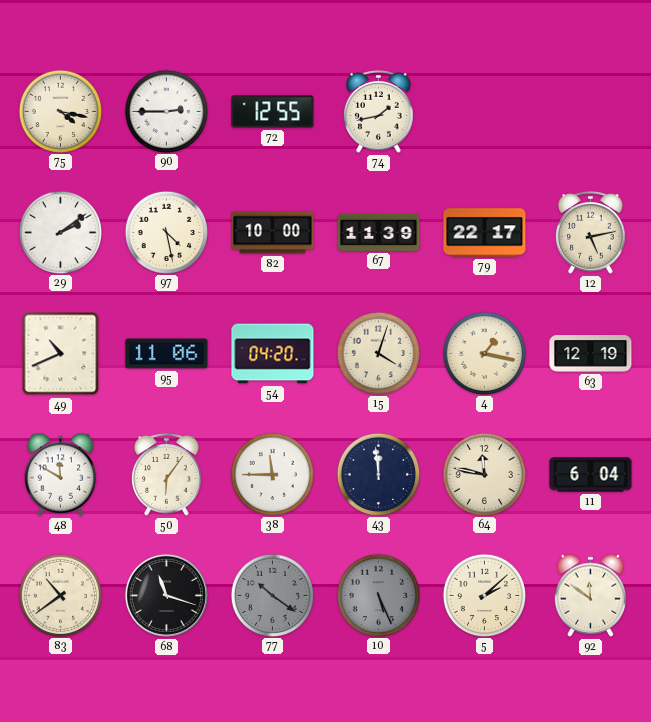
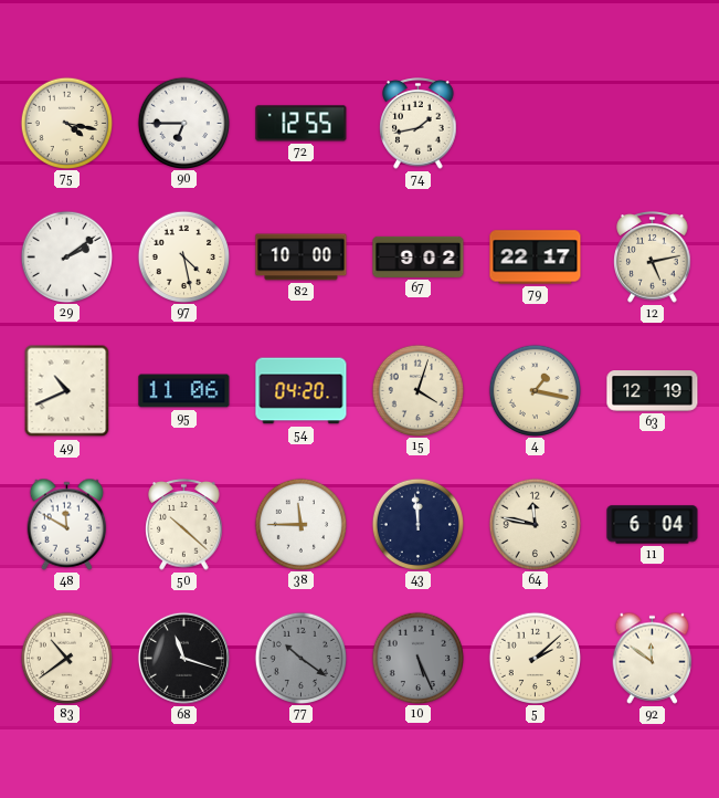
90: 2:45 -> 6:45
67: 11:39 -> 9:02
50: 6:06 -> 10:22
